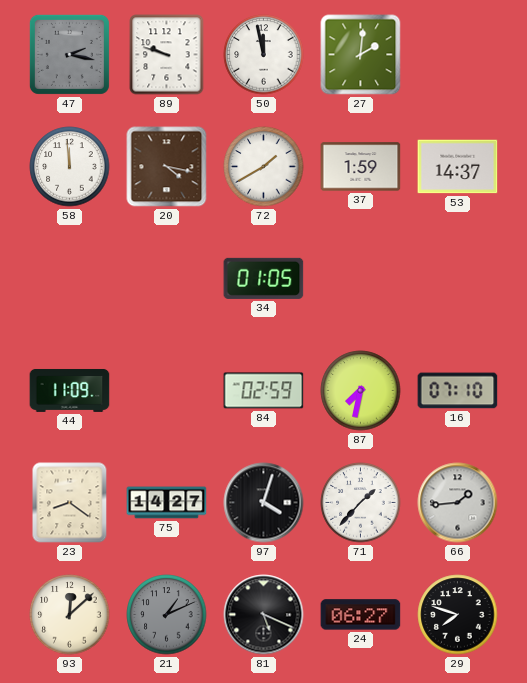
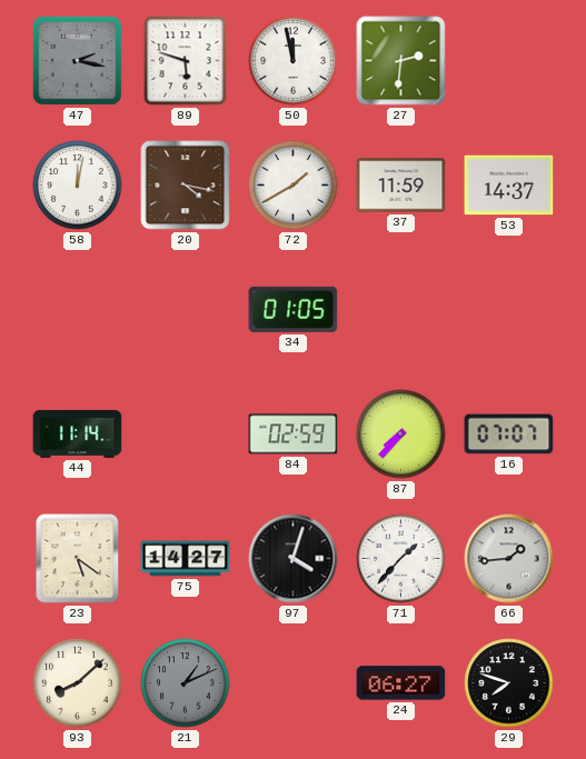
89: 9:48 -> 5:48
27: 2:01 -> 2:31
58: 11:59 -> 12:02
37: 1:59 -> 11:59
44: 11:09 -> 11:14
87: 7:32 -> 7:37
16: 07:10 -> 07:07
23: 8:21 -> 5:21
93: 12:08 -> 8:08
81: 5:19 -> none
